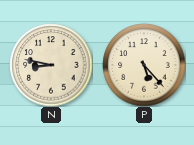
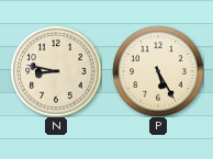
P: 5:23 -> 5:25
